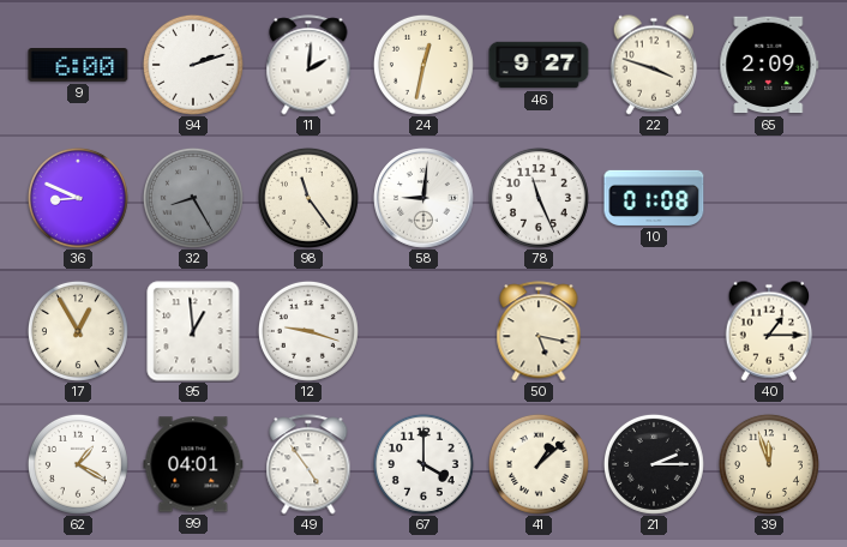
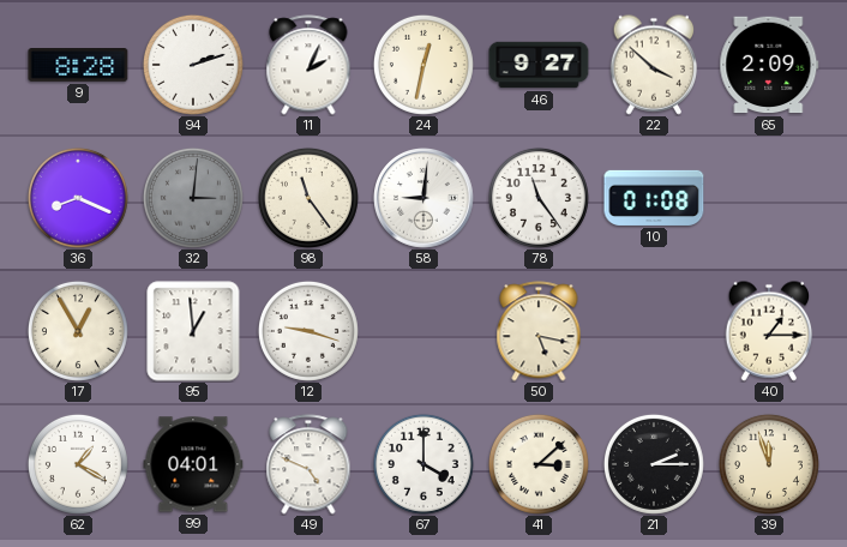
9: 6:00 -> 8:28
11: 2:01 -> 2:04
22: 3:48 -> 3:52
36: 8:49 -> 8:19
32: 8:25 -> 3:01
78: 11:26 -> 11:24
49: 4:54 -> 4:49
41: 1:08 -> 3:08
